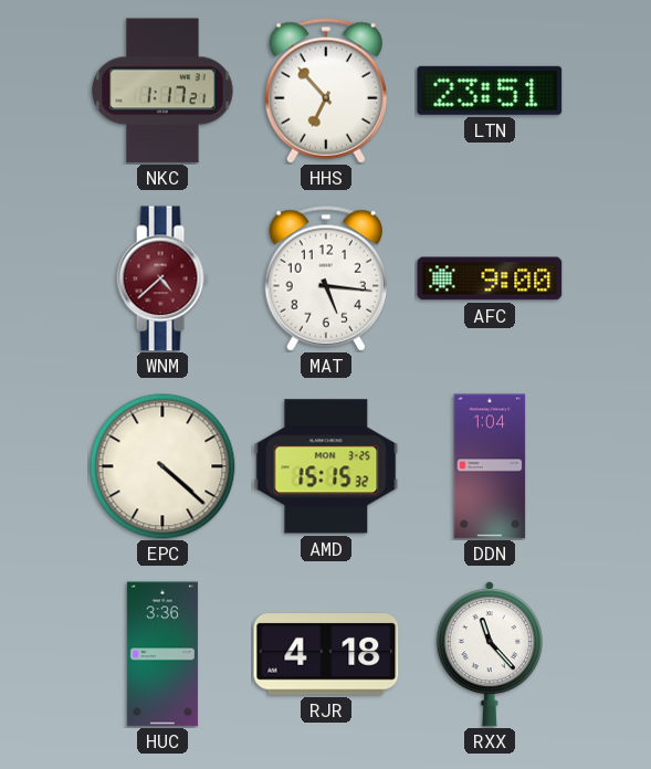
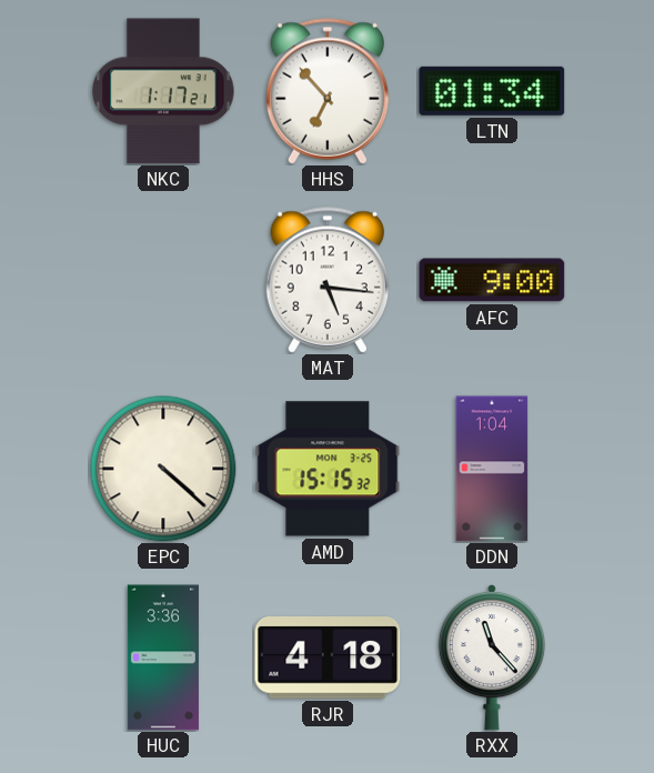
LTN: 23:51 -> 01:34
WNM: 4:38 -> none
